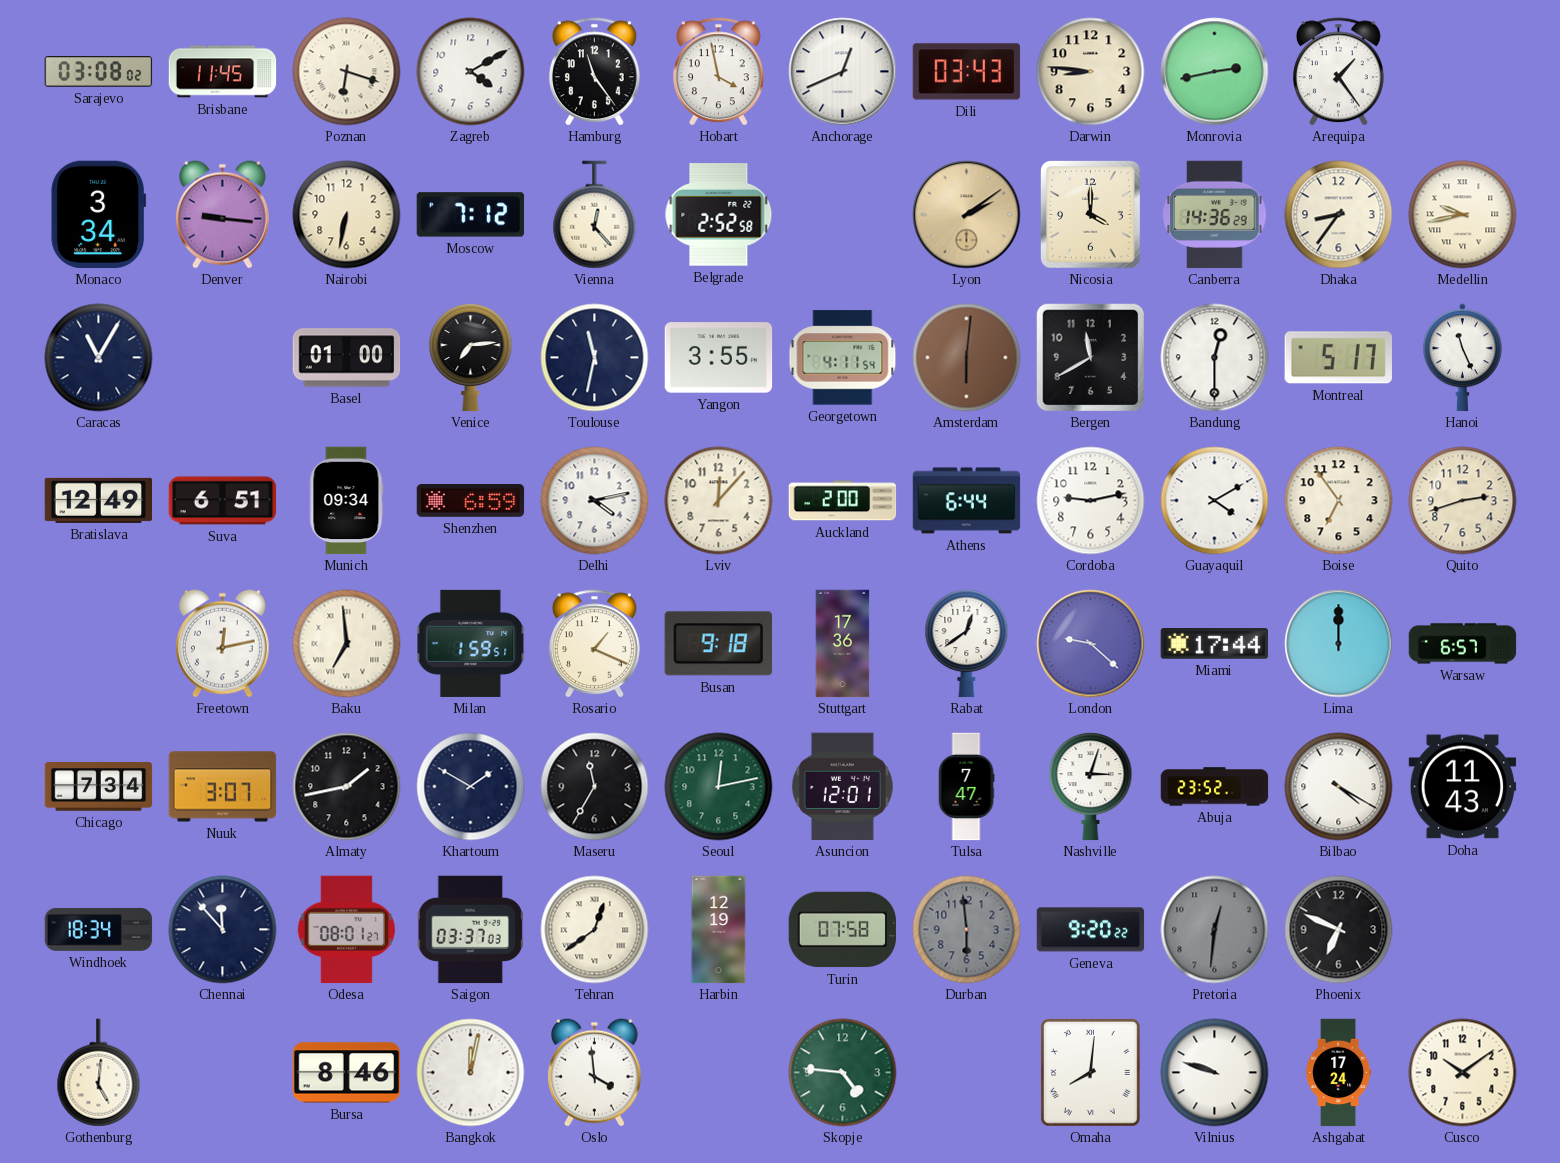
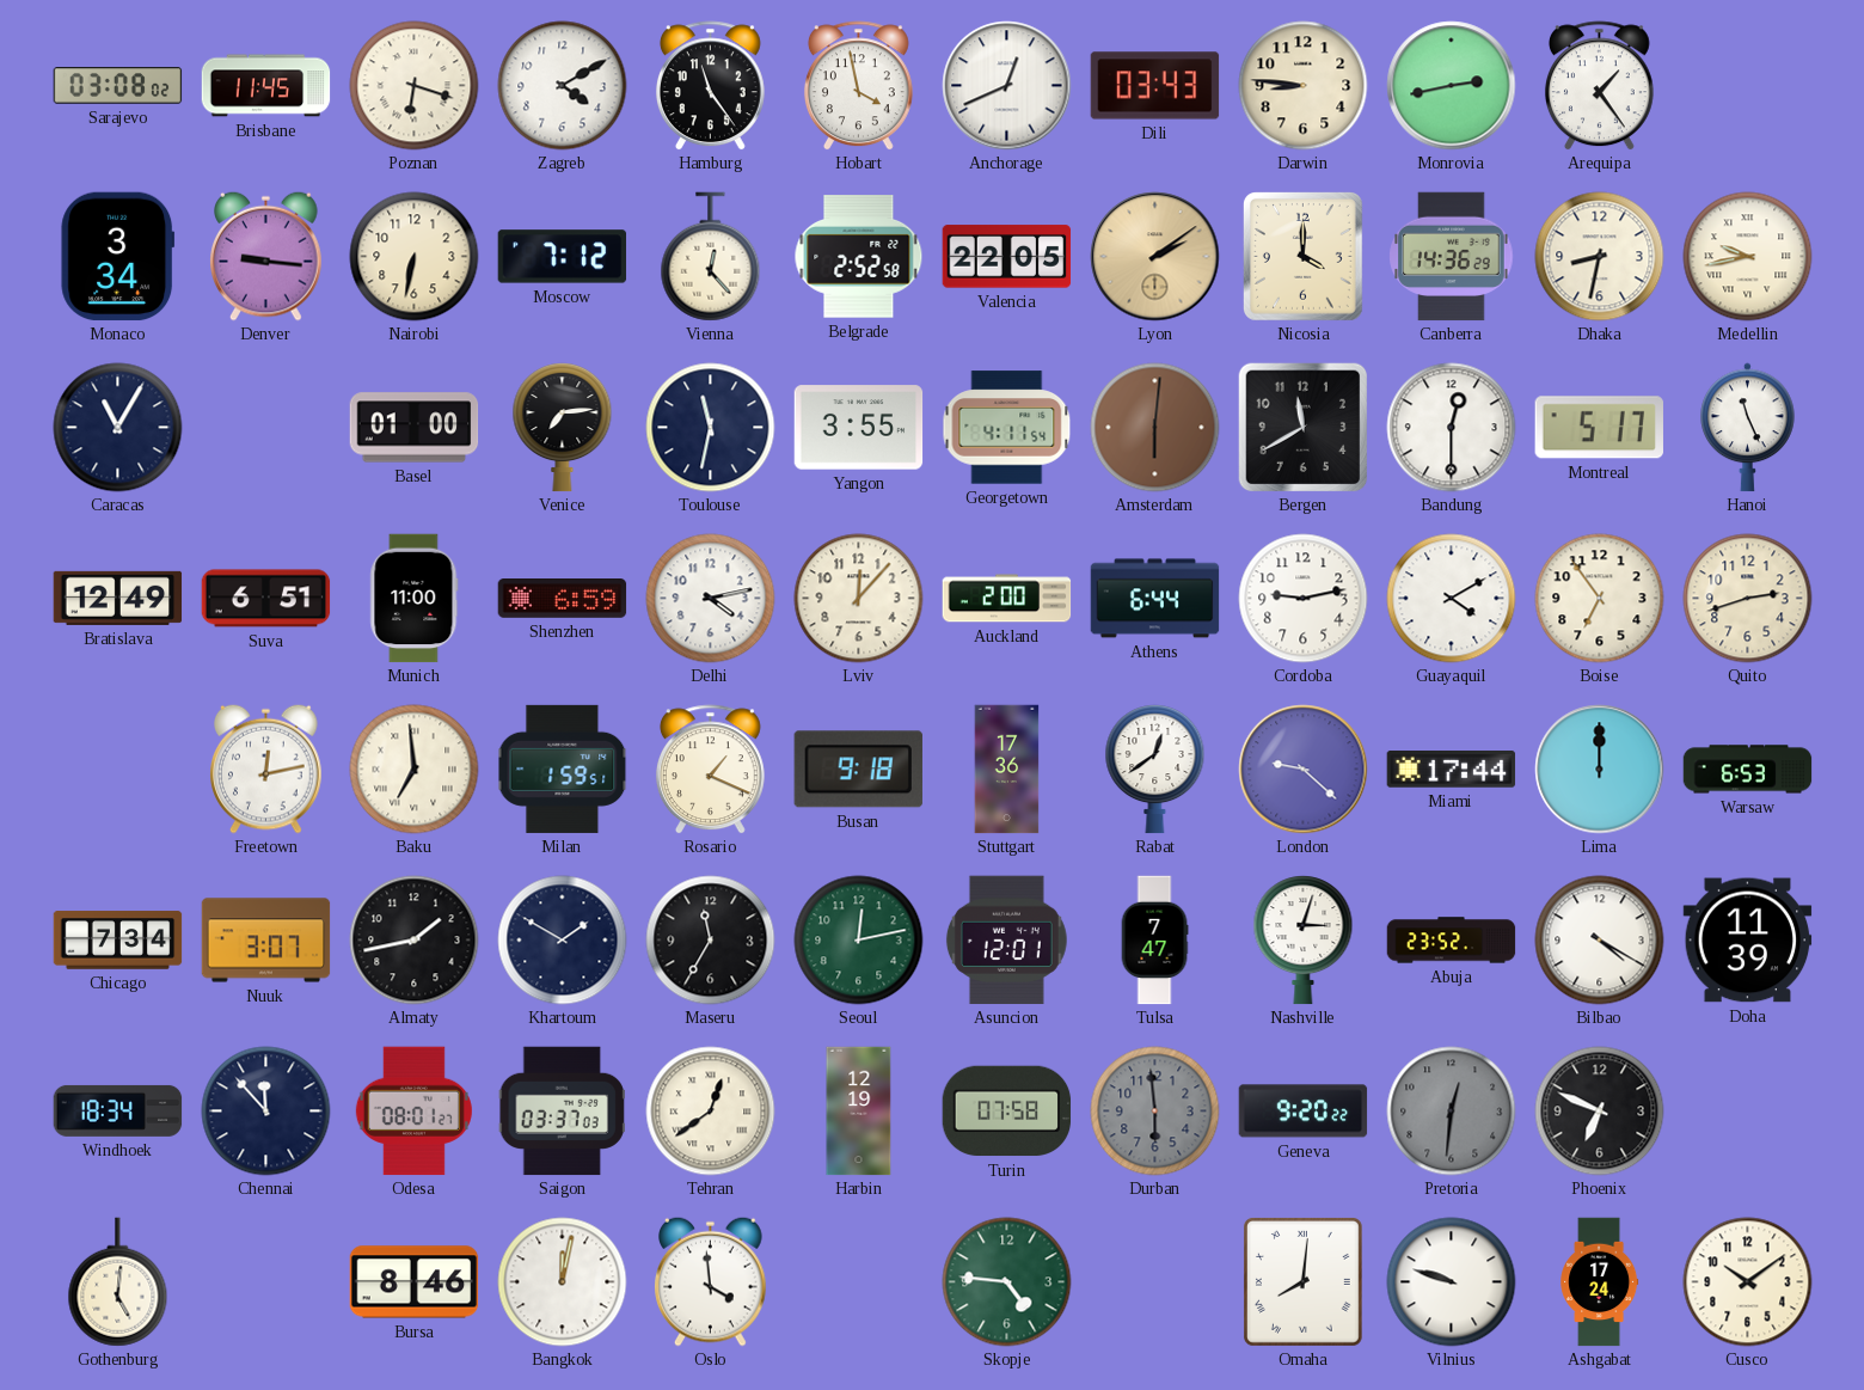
Valencia: none -> 22:05
Dhaka: 8:36 -> 8:32
Munich: 09:34 -> 11:00
Warsaw: 6:57 -> 6:53
Doha: 11:43 -> 11:39
